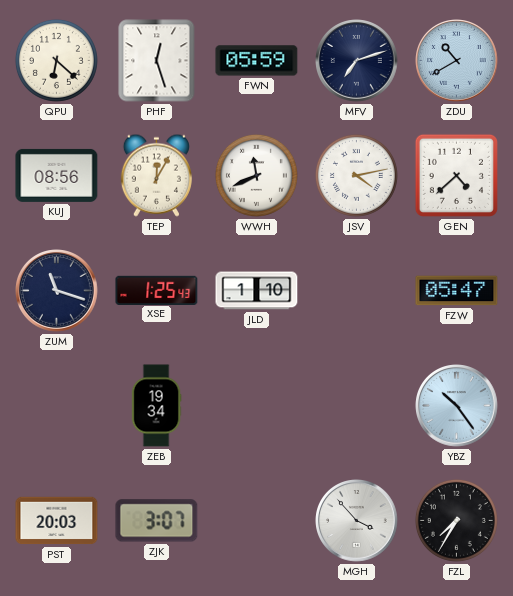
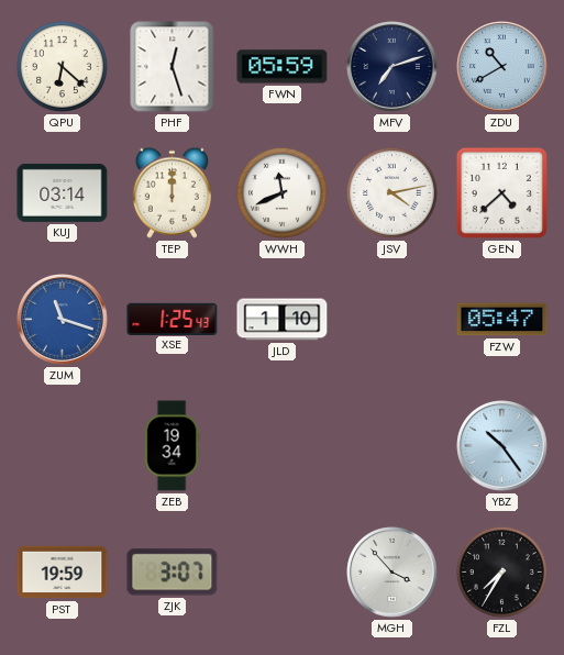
KUJ: 08:56 -> 03:14
TEP: 12:05 -> 12:00
ZUM dial: navy -> blue
PST: 20:03 -> 19:59
